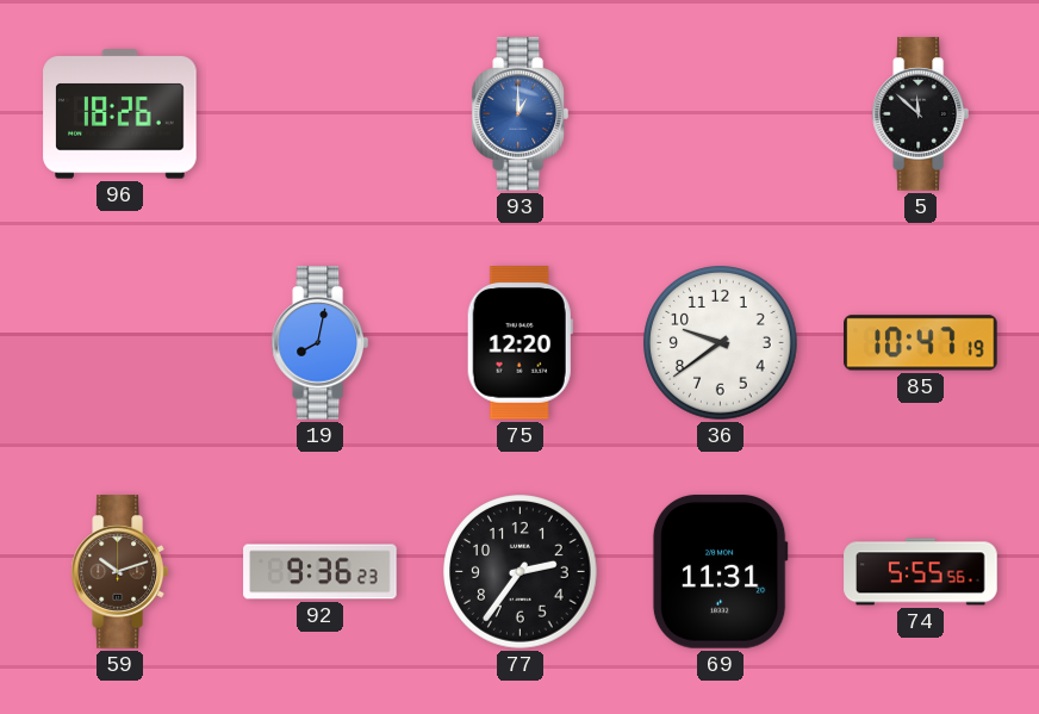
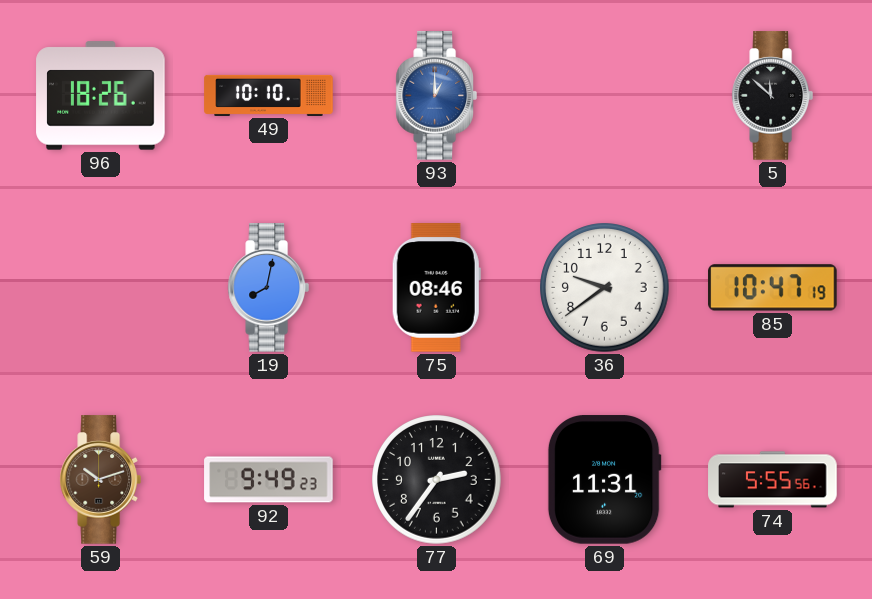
49: none -> 10:10
75: 12:20 -> 08:46
92: 9:36 -> 9:49
